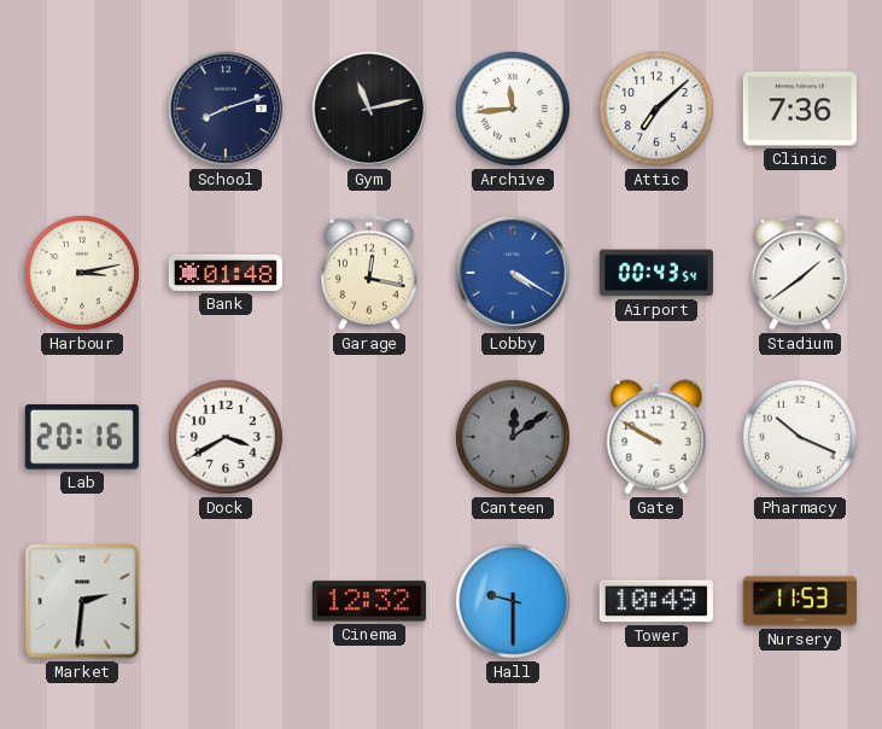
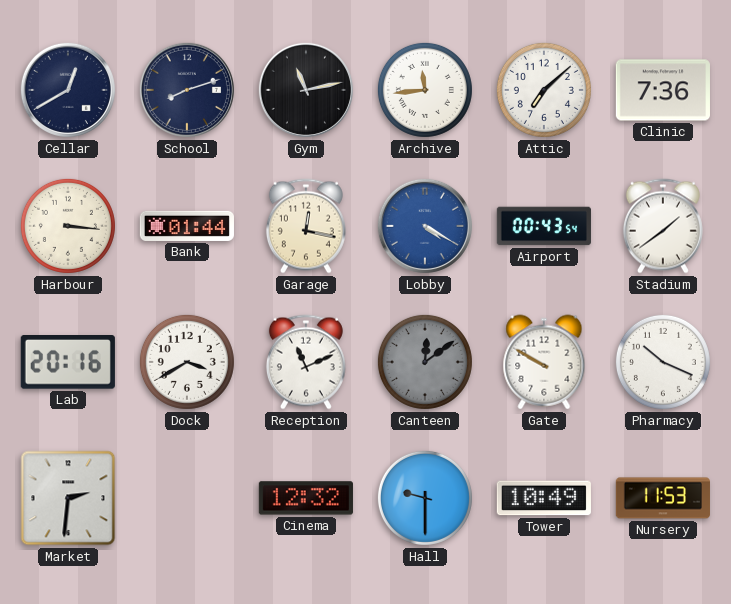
Cellar: none -> 12:40
Harbour: 3:13 -> 3:16
Bank: 01:48 -> 01:44
Reception: none -> 11:11
